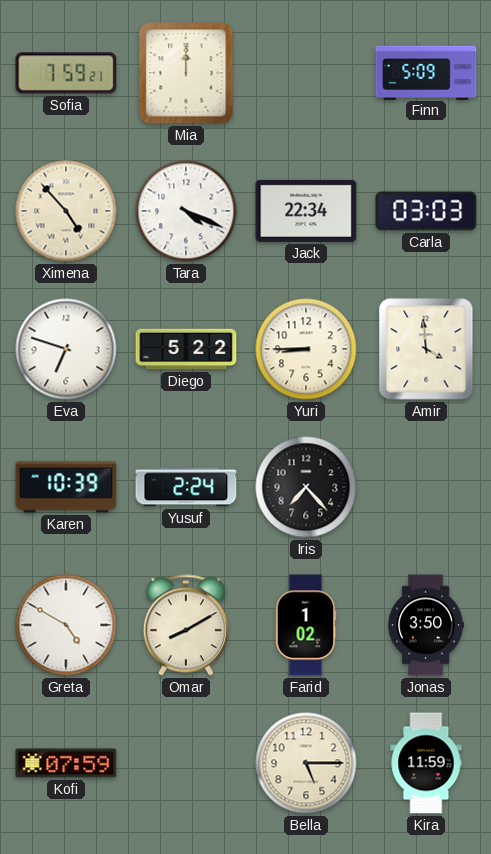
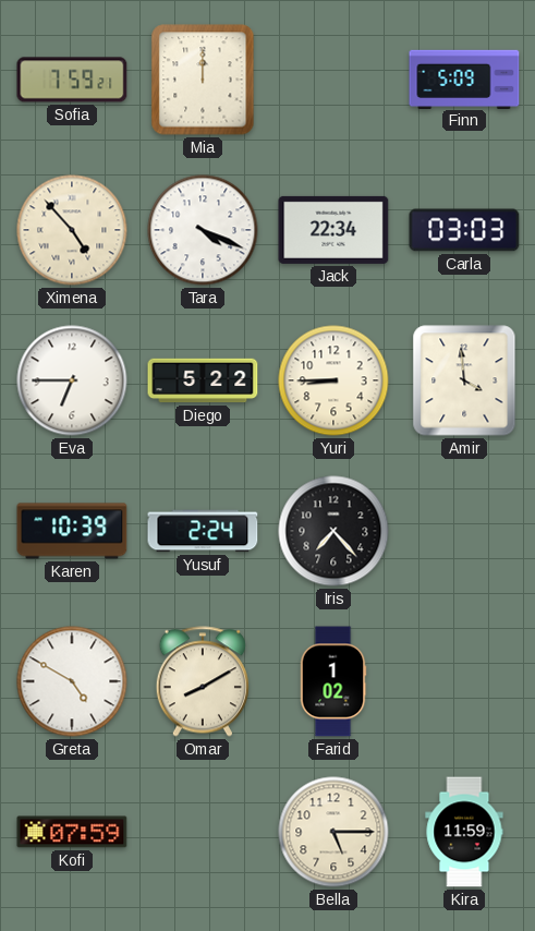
Eva: 6:48 -> 6:45
Jonas: 3:50 -> none
